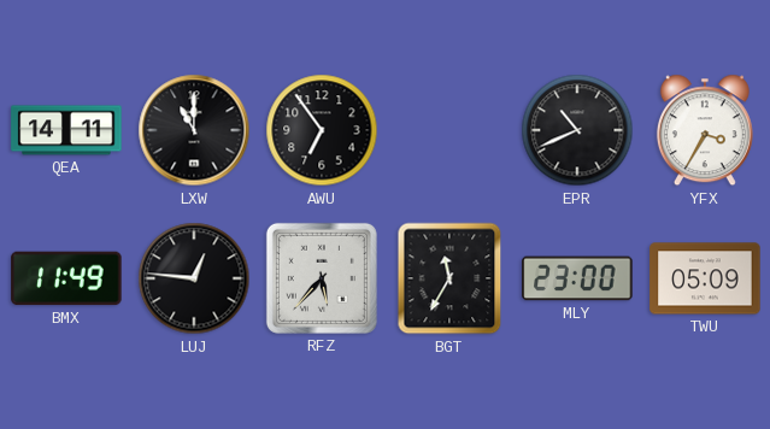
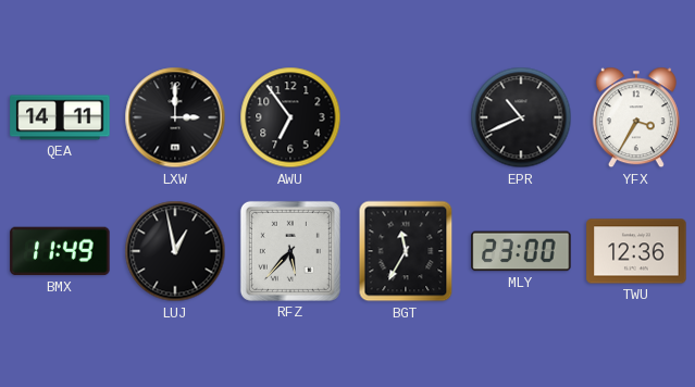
LXW: 11:00 -> 3:00
LUJ: 12:46 -> 12:58
TWU: 05:09 -> 12:36
